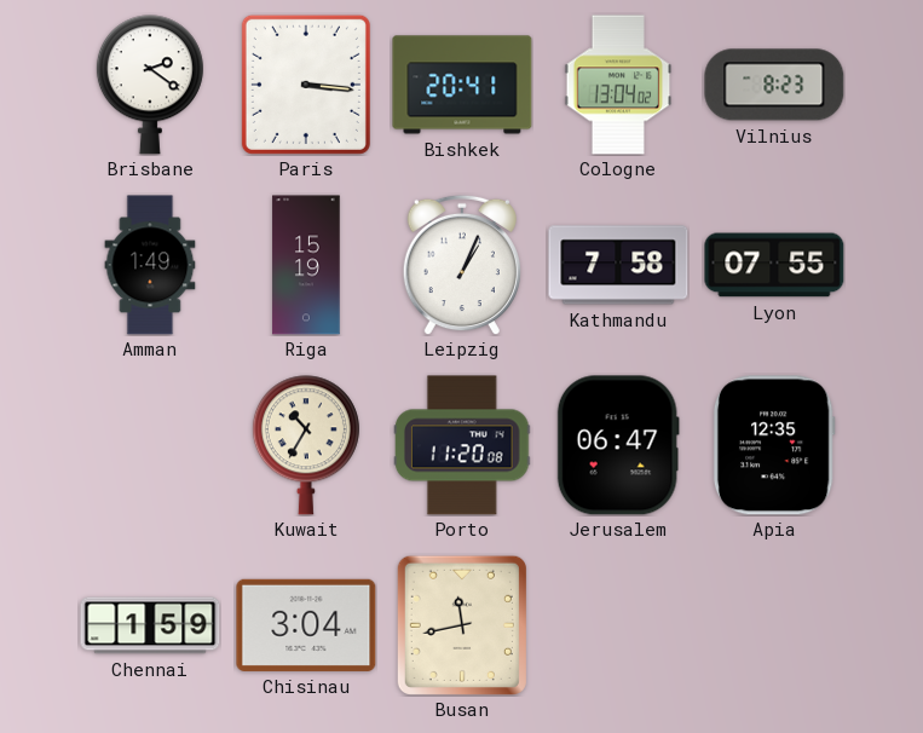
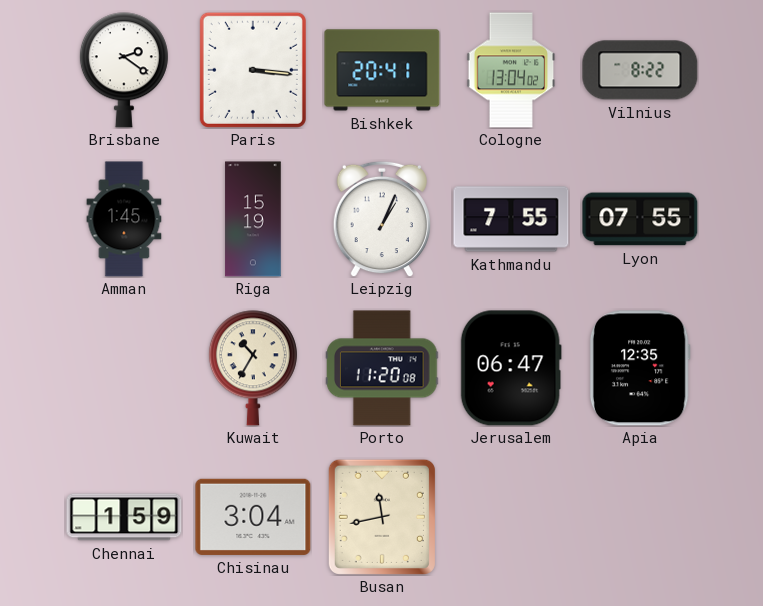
Vilnius: 8:23 -> 8:22
Amman: 1:49 -> 1:45
Kathmandu: 7:58 -> 7:55
